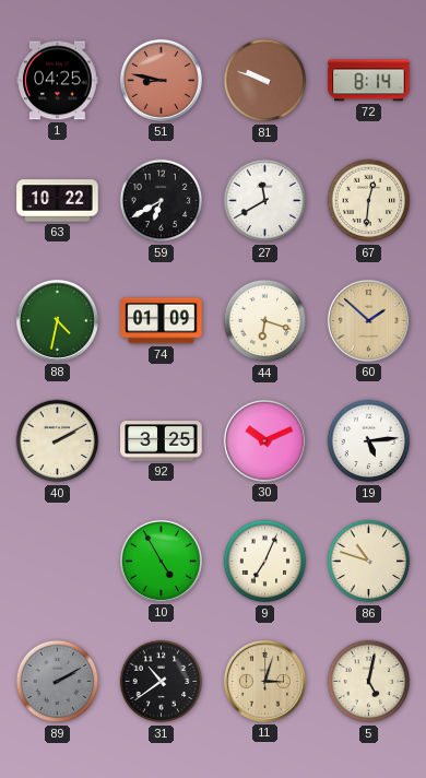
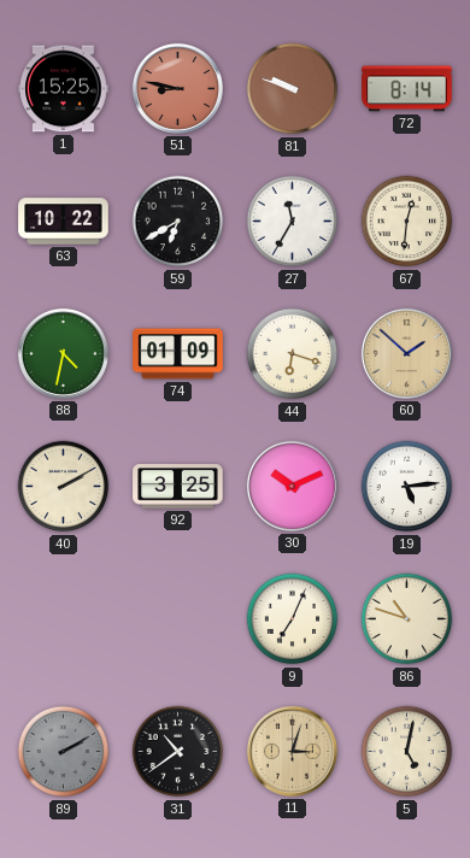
1: 04:25 -> 15:25
27: 11:40 -> 11:35
10: 4:55 -> none
